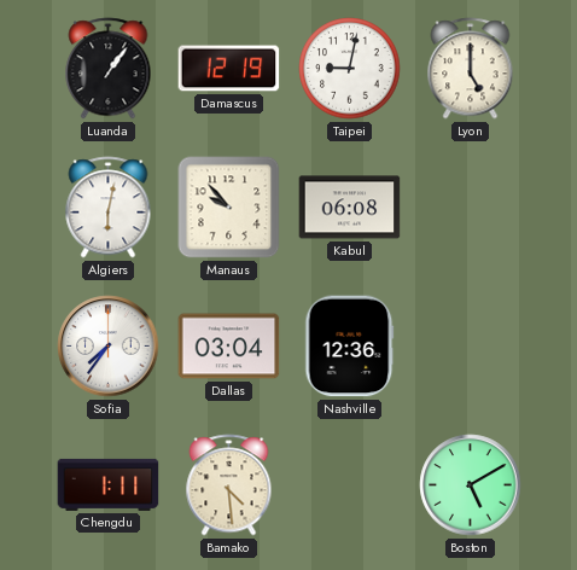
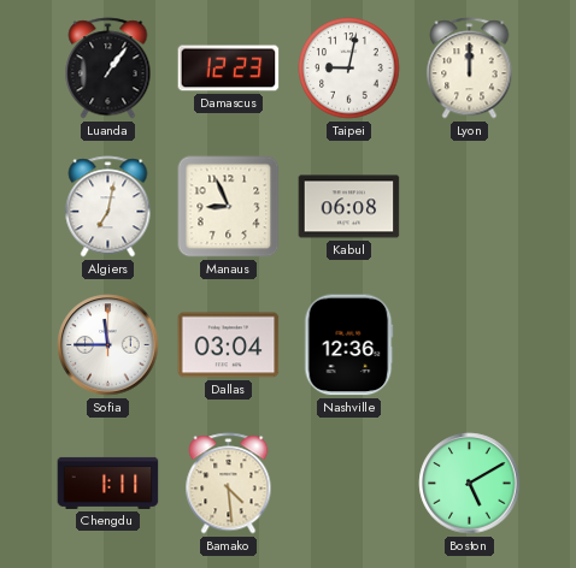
Damascus: 12:19 -> 12:23
Lyon: 5:00 -> 12:00
Algiers: 6:02 -> 7:02
Manaus: 9:53 -> 8:56
Sofia: 7:36 -> 11:45
